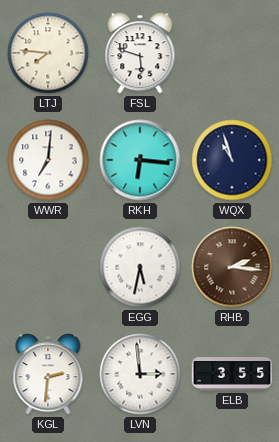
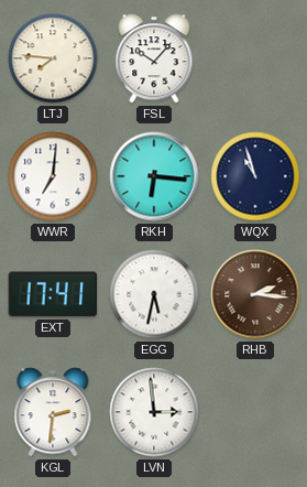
FSL: 5:48 -> 10:07
EXT: none -> 17:41
ELB: 3:55 -> none
